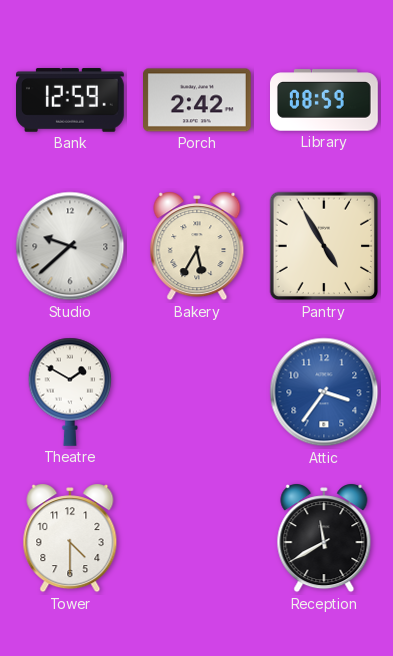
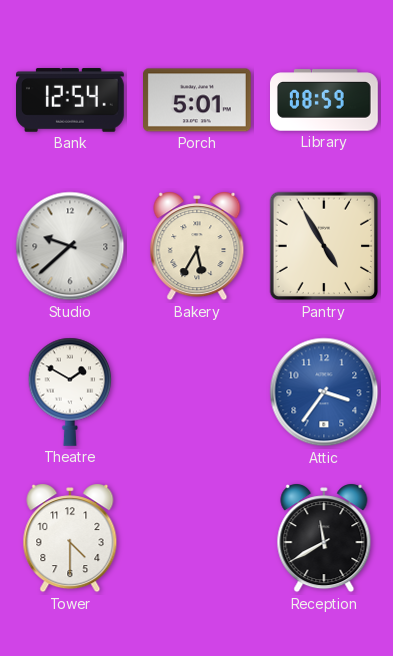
Bank: 12:59 -> 12:54
Porch: 2:42 -> 5:01
